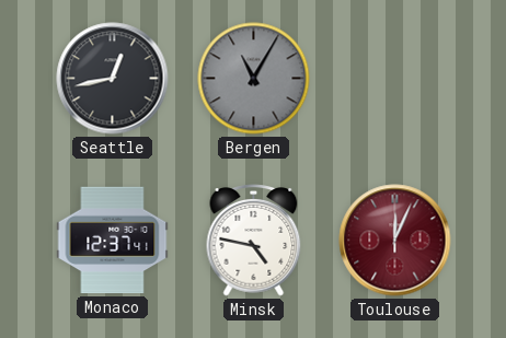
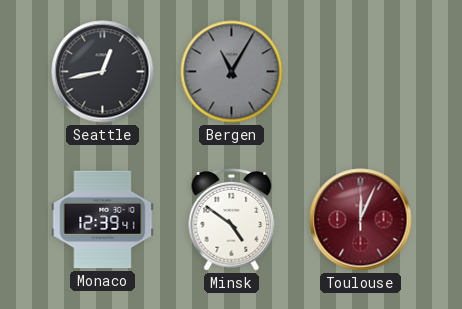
Monaco: 12:37 -> 12:39
Minsk: 4:47 -> 4:51
